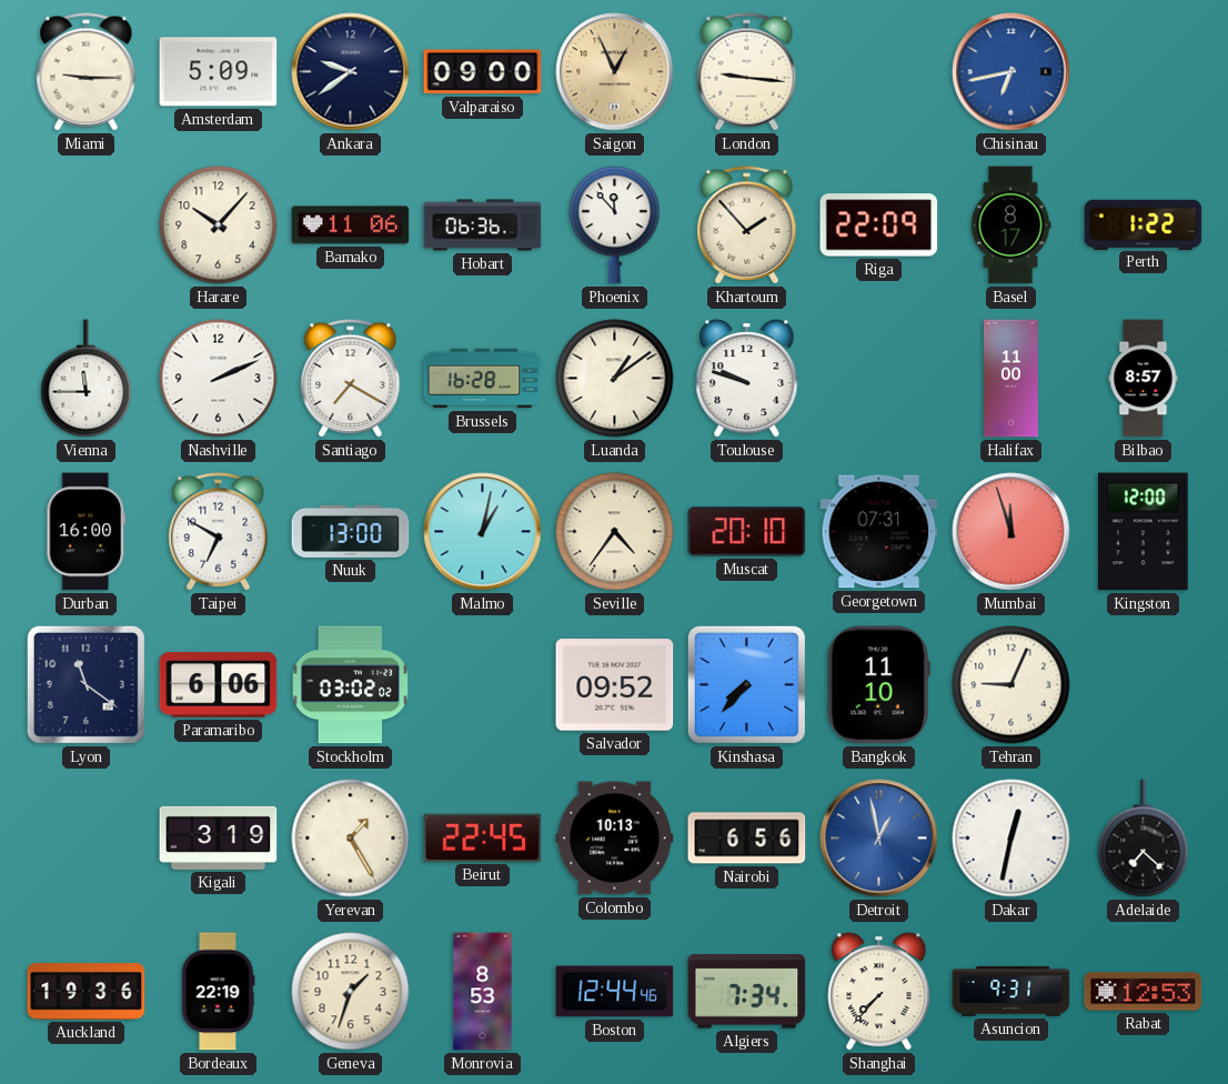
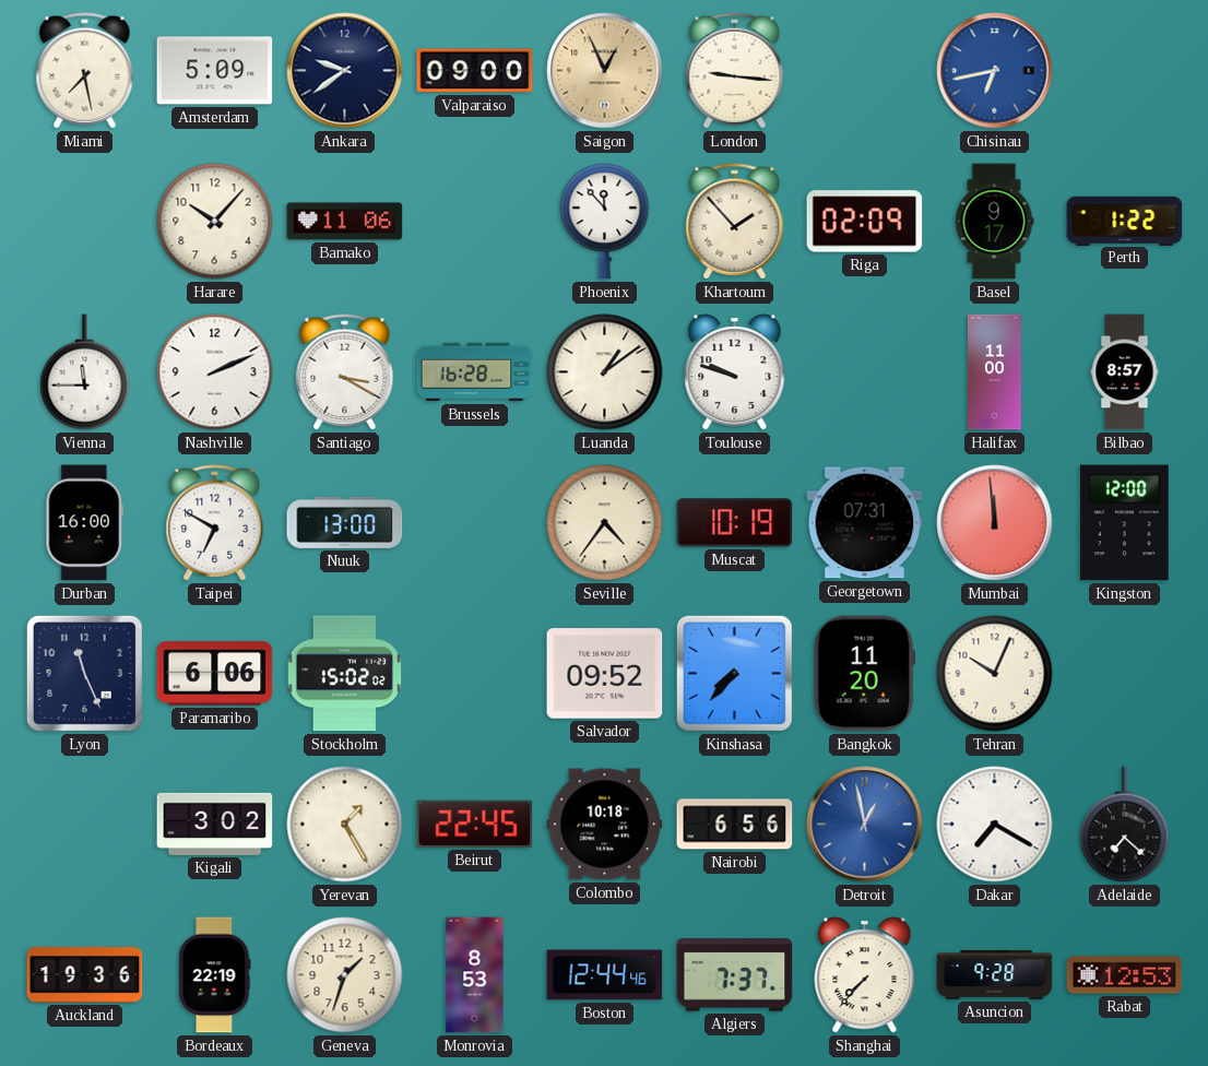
Miami: 9:15 -> 7:28
Hobart: 06:36 -> none
Riga: 22:09 -> 02:09
Basel: 8:17 -> 9:17
Santiago: 7:20 -> 3:20
Malmo: 1:02 -> none
Muscat: 20:10 -> 10:19
Mumbai: 11:57 -> 11:59
Lyon: 11:21 -> 11:26
Stockholm: 03:02 -> 15:02
Bangkok: 11:10 -> 11:20
Tehran: 9:04 -> 10:04
Kigali: 3:19 -> 3:02
Colombo: 10:13 -> 10:18
Dakar: 12:32 -> 7:20
Algiers: 7:34 -> 7:37
Asuncion: 9:31 -> 9:28
